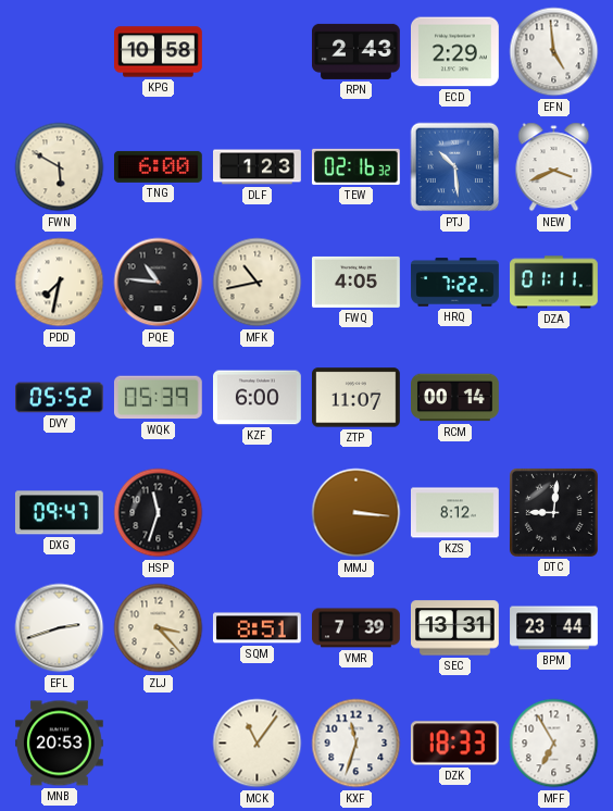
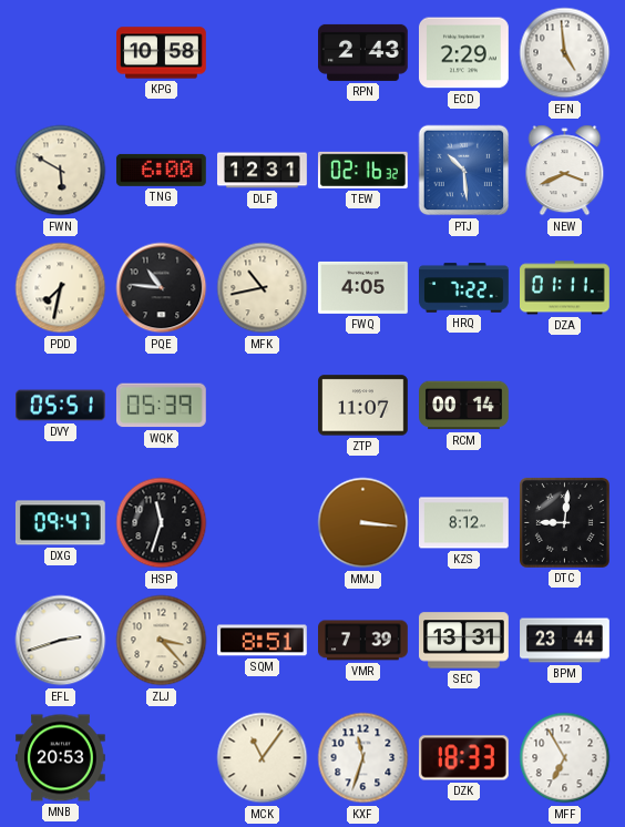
DLF: 1:23 -> 12:31
DVY: 05:52 -> 05:51
KZF: 6:00 -> none
